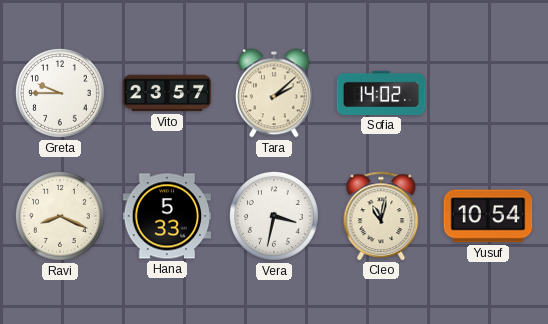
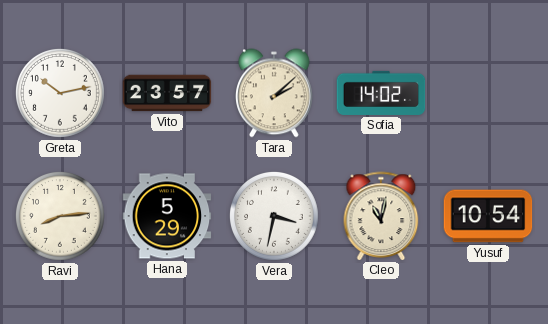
Greta: 9:45 -> 10:13
Ravi: 8:19 -> 8:14
Hana: 5:33 -> 5:29
